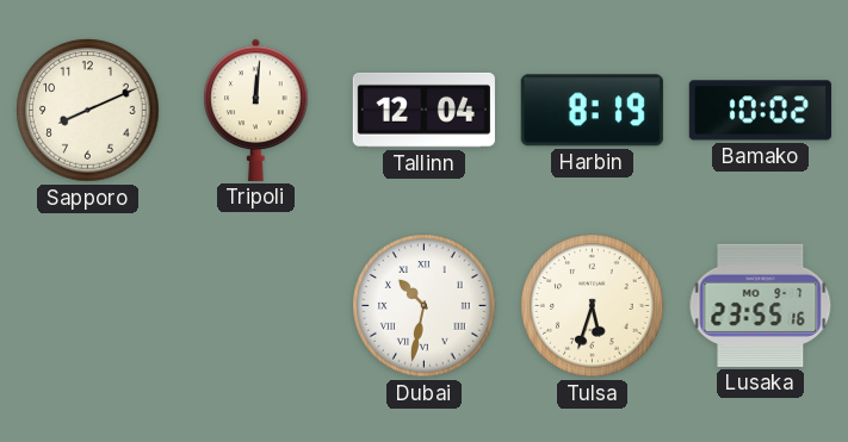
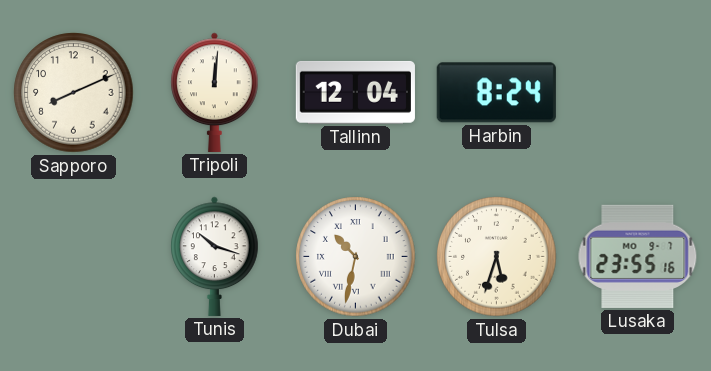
Harbin: 8:19 -> 8:24
Bamako: 10:02 -> none
Tunis: none -> 10:18
